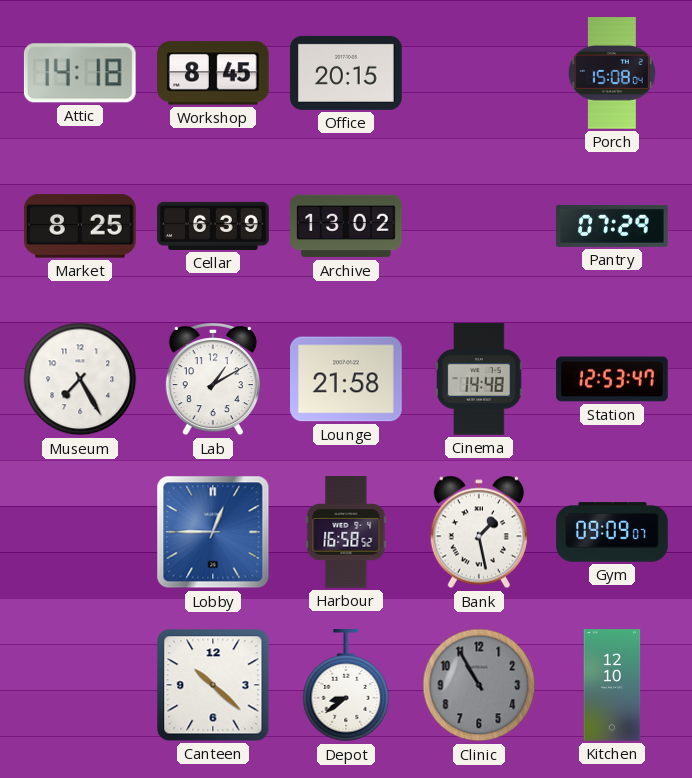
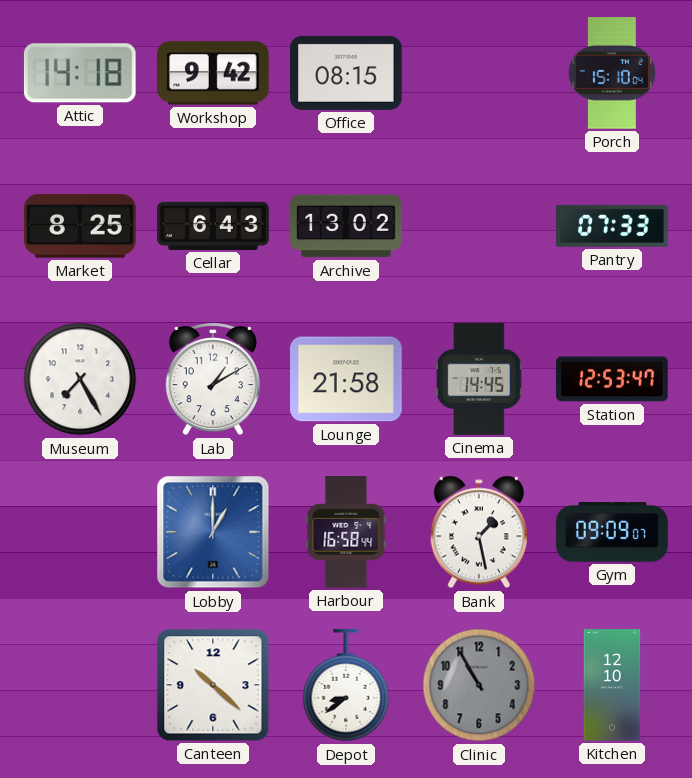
Workshop: 8:45 -> 9:42
Office: 20:15 -> 08:15
Porch: 15:08 -> 15:10
Cellar: 6:39 -> 6:43
Pantry: 07:29 -> 07:33
Cinema: 14:48 -> 14:45
Lobby: 12:45 -> 1:00
Harbour: 16:58:52 -> 16:58:44
